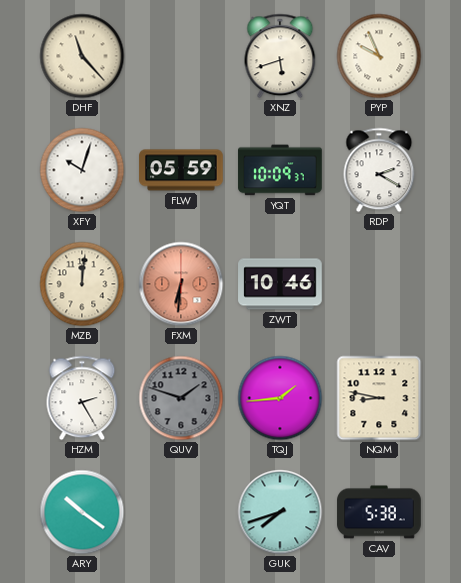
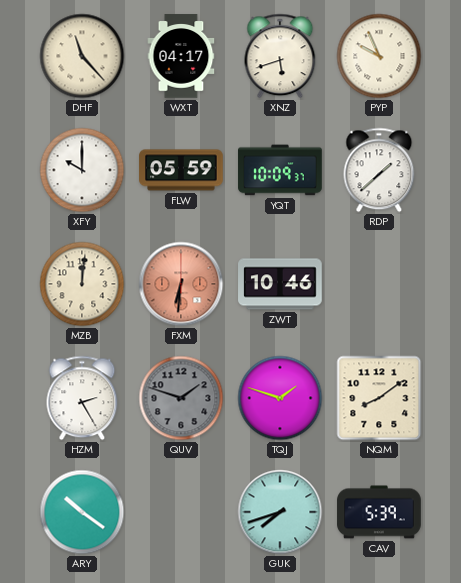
WXT: none -> 04:17
XFY: 10:03 -> 10:00
RDP: 2:20 -> 1:38
TQJ: 1:44 -> 1:48
NQM: 8:47 -> 8:09
CAV: 5:38 -> 5:39
